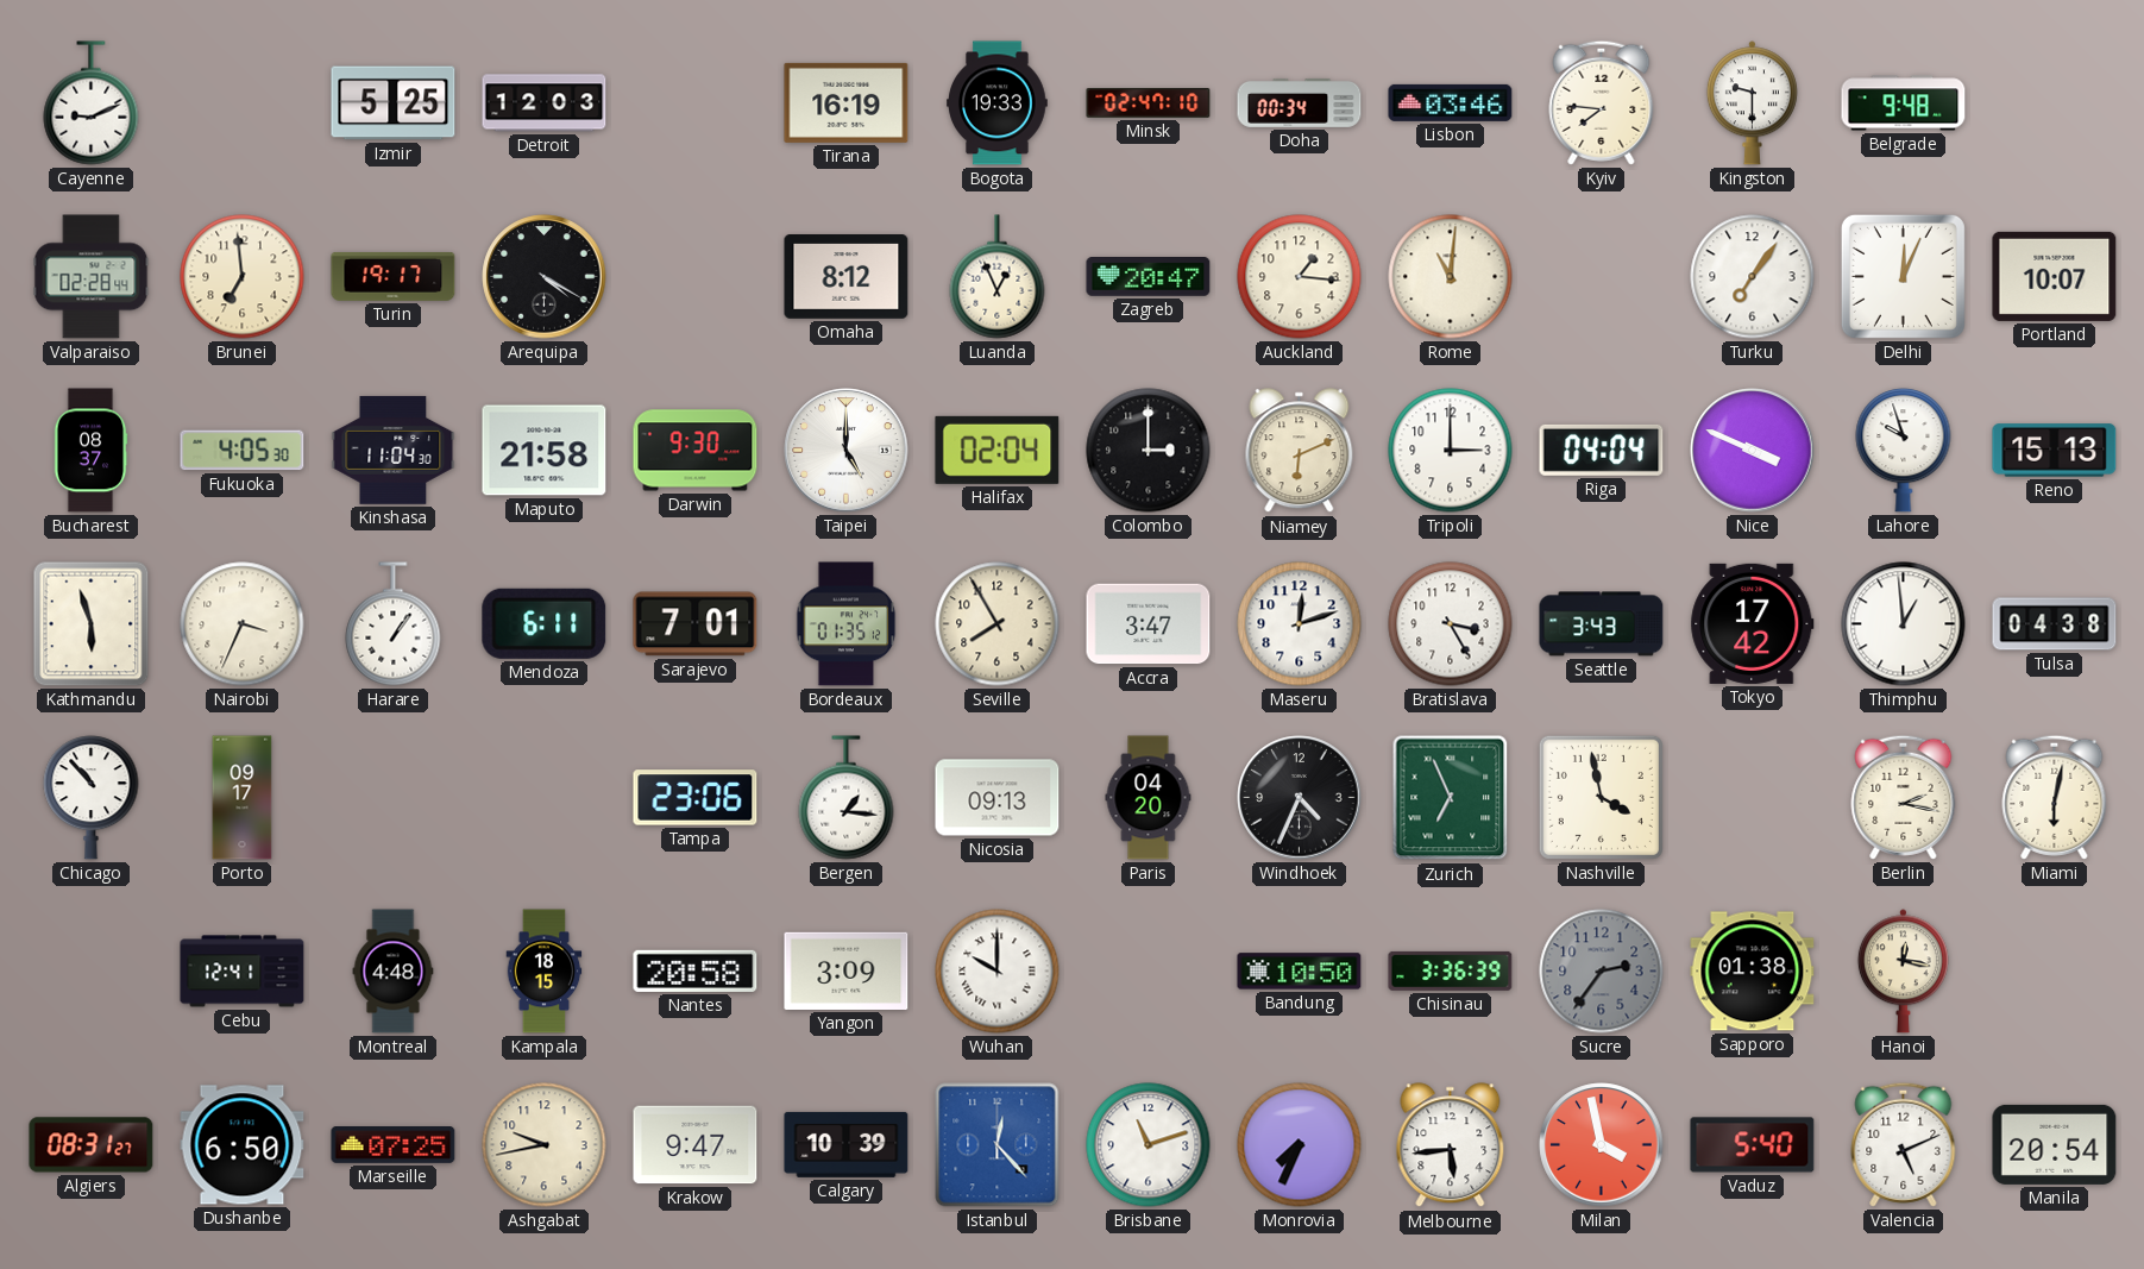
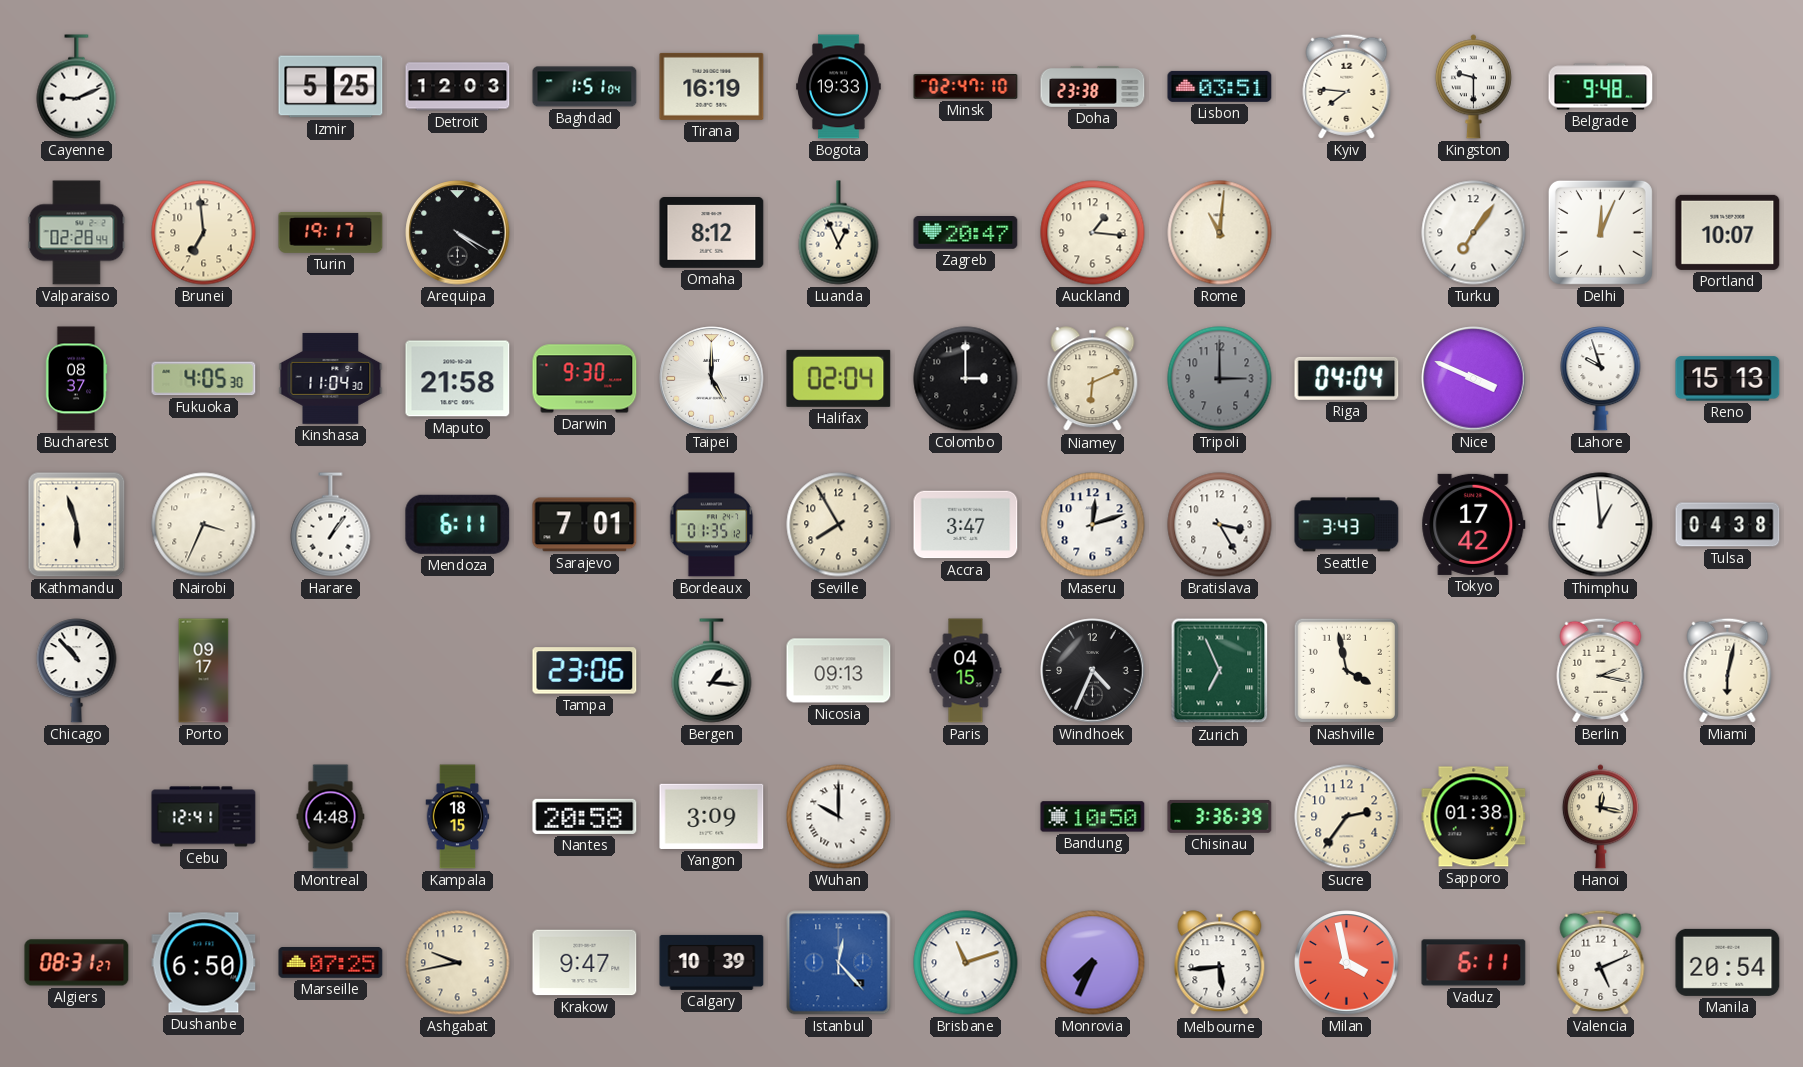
Baghdad: none -> 1:51
Doha: 00:34 -> 23:38
Lisbon: 03:46 -> 03:51
Tripoli dial: white -> grey
Paris: 04:20 -> 04:15
Sucre dial: grey -> cream
Vaduz: 5:40 -> 6:11
